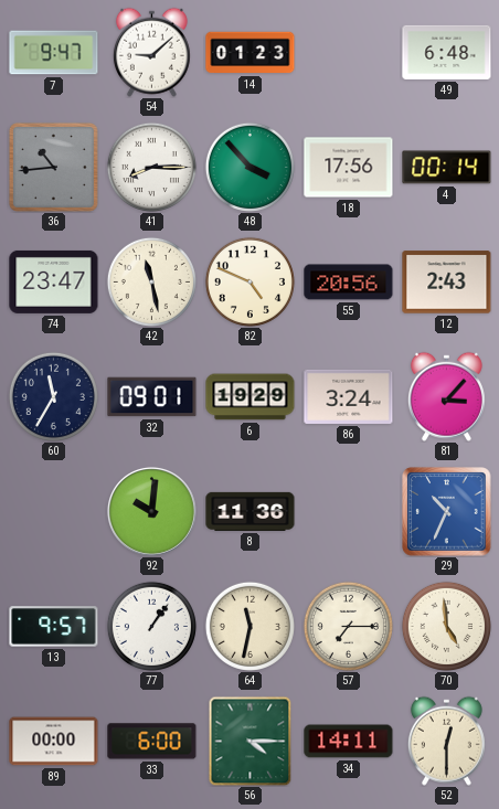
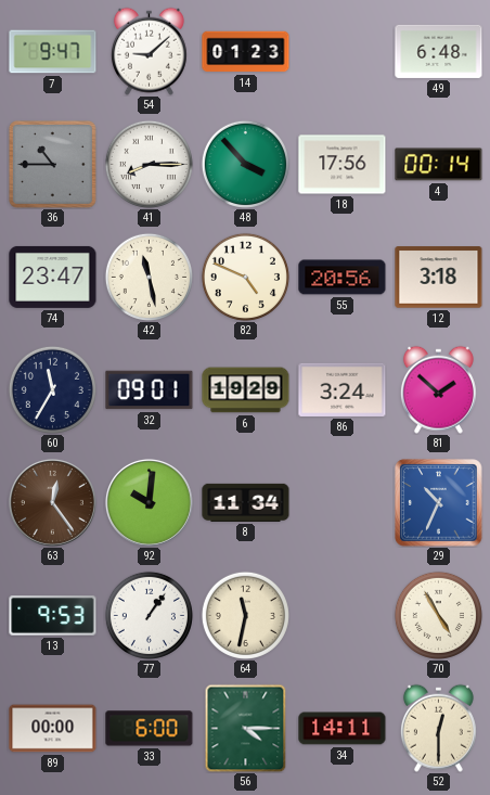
36: 10:44 -> 10:45
12: 2:43 -> 3:18
81: 3:07 -> 1:52
63: none -> 12:24
8: 11:36 -> 11:34
13: 9:57 -> 9:53
57: 7:15 -> none
70: 4:59 -> 4:55
